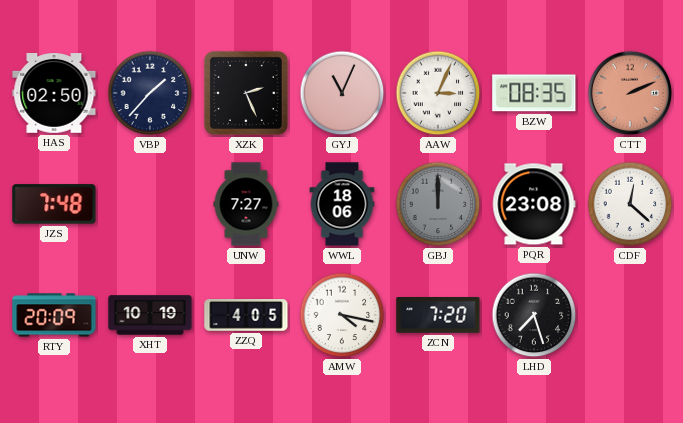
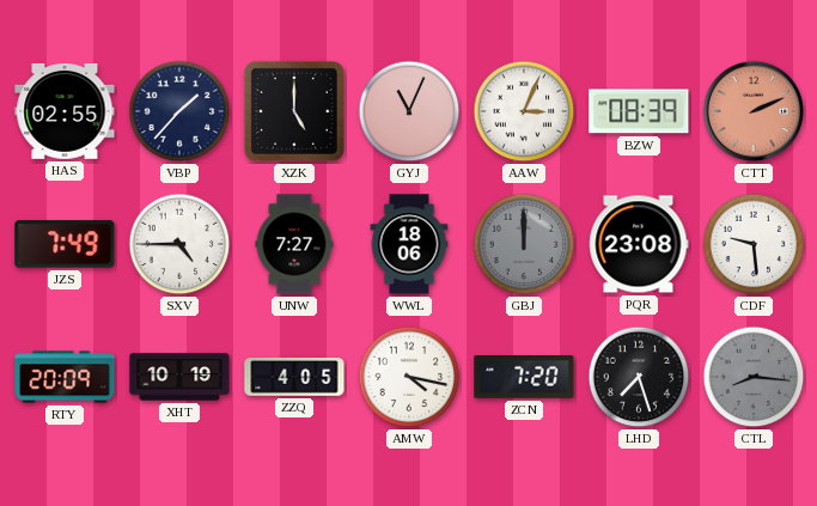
HAS: 02:50 -> 02:55
XZK: 2:26 -> 5:00
BZW: 08:35 -> 08:39
JZS: 7:48 -> 7:49
SXV: none -> 4:45
CDF: 12:22 -> 9:29
CTL: none -> 8:16
